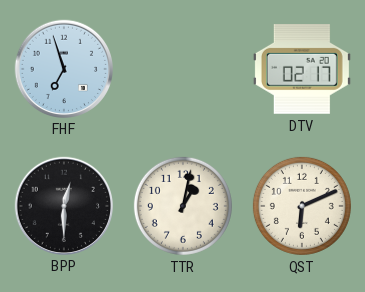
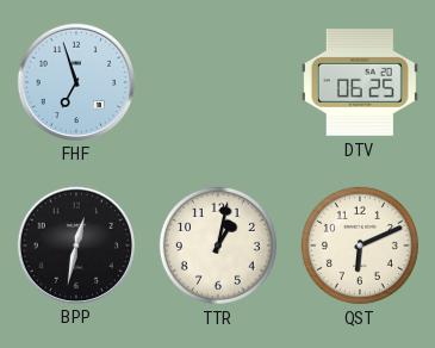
DTV: 02:17 -> 06:25
BPP: 12:30 -> 12:32
